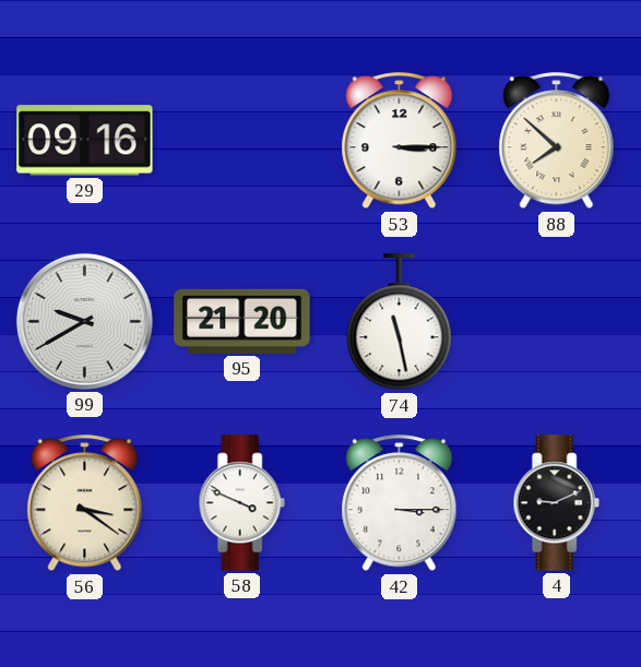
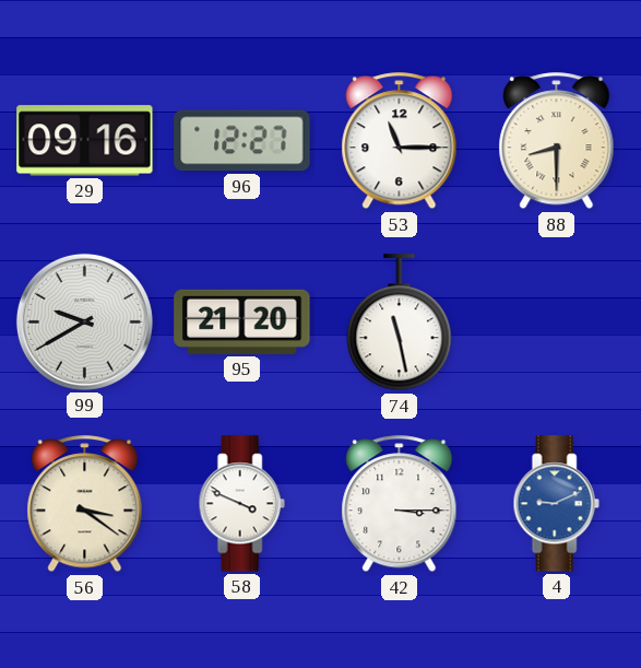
96: none -> 12:27
53: 3:15 -> 11:15
88: 7:52 -> 8:30
4 dial: black -> blue
